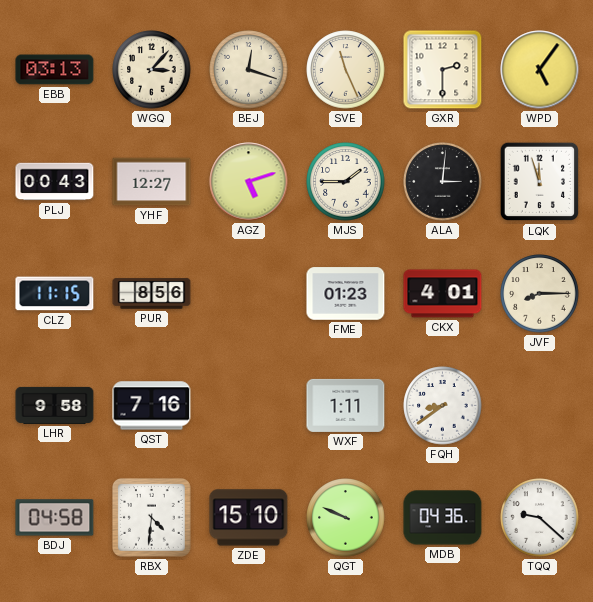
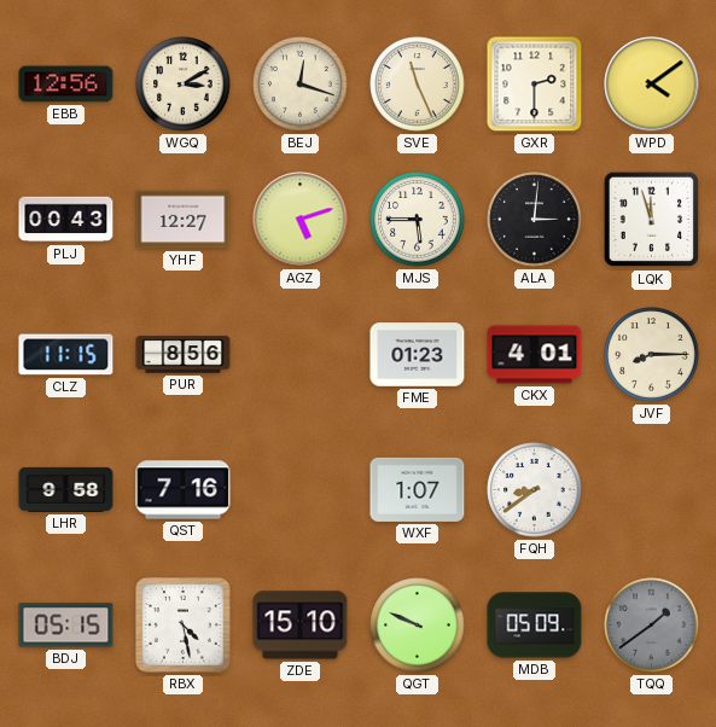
EBB: 03:13 -> 12:56
WGQ: 3:07 -> 3:10
WPD: 5:06 -> 4:09
MJS: 1:45 -> 5:45
WXF: 1:11 -> 1:07
BDJ: 04:58 -> 05:15
RBX: 4:31 -> 4:28
MDB: 04:36 -> 05:09
TQQ: 9:22 -> 1:39
TQQ dial: white -> grey
